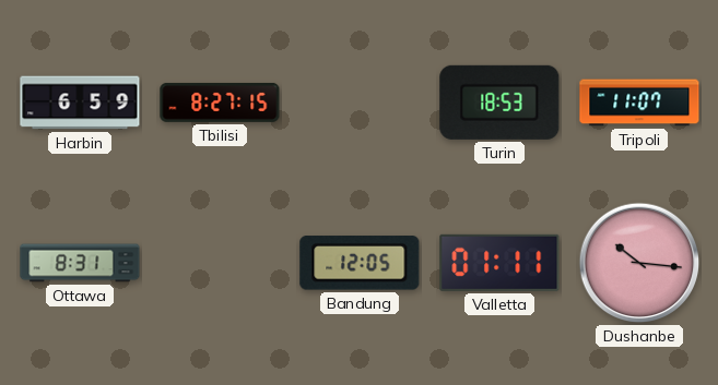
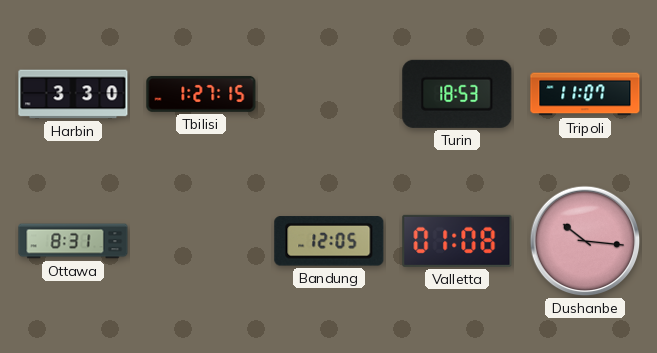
Harbin: 6:59 -> 3:30
Tbilisi: 8:27 -> 1:27
Valletta: 01:11 -> 01:08
